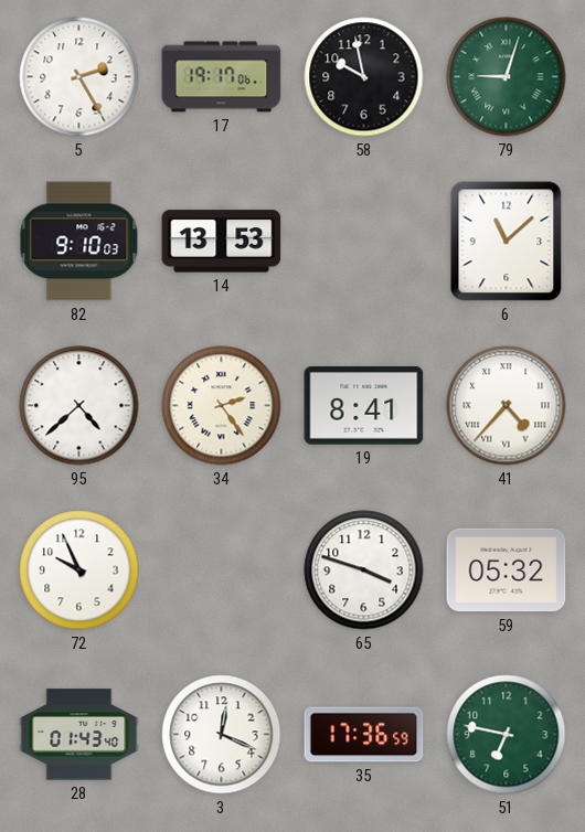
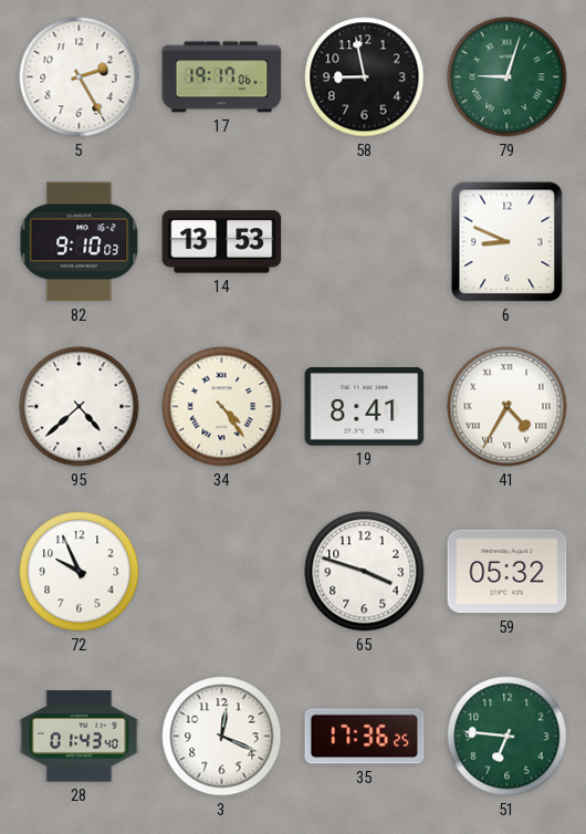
58: 9:58 -> 8:58
6: 11:08 -> 8:49
34: 2:24 -> 4:24
41: 4:37 -> 4:35
35: 17:36:59 -> 17:36:25
51: 6:47 -> 6:46
